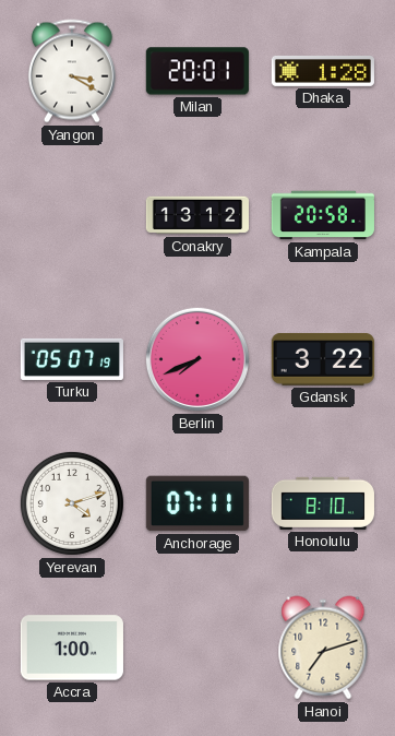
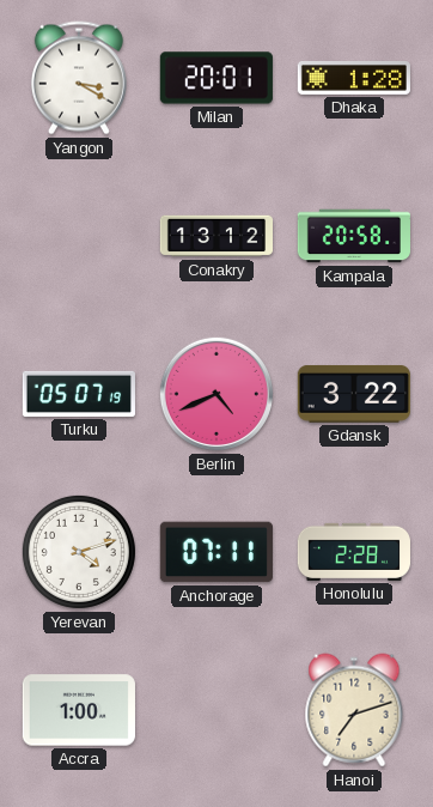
Berlin: 7:41 -> 4:41
Honolulu: 8:10 -> 2:28
